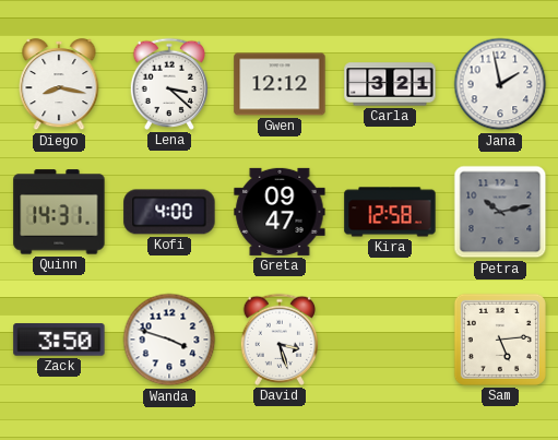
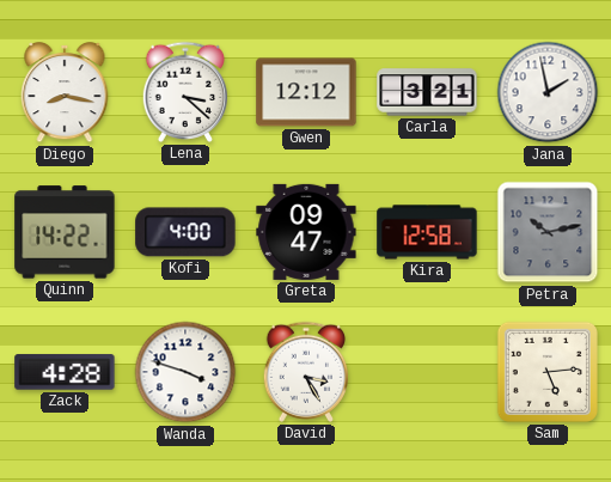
Quinn: 14:31 -> 14:22
Zack: 3:50 -> 4:28
David: 3:27 -> 3:25
